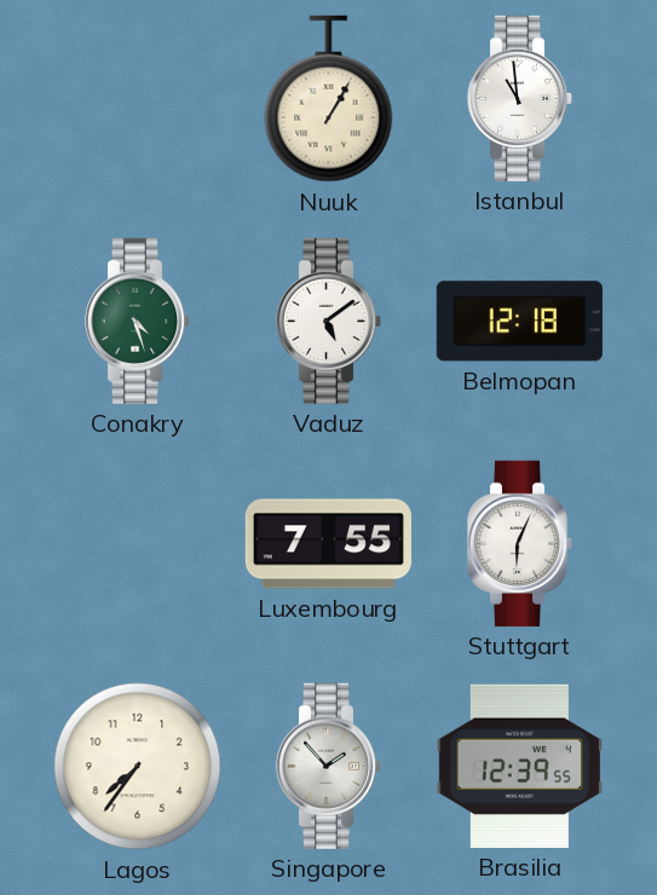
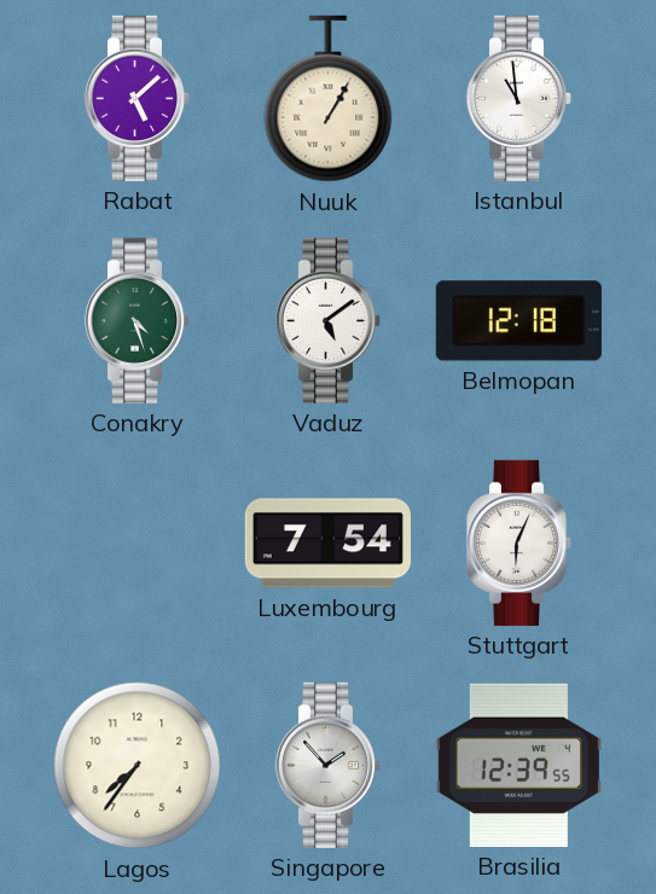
Rabat: none -> 5:08
Luxembourg: 7:55 -> 7:54
